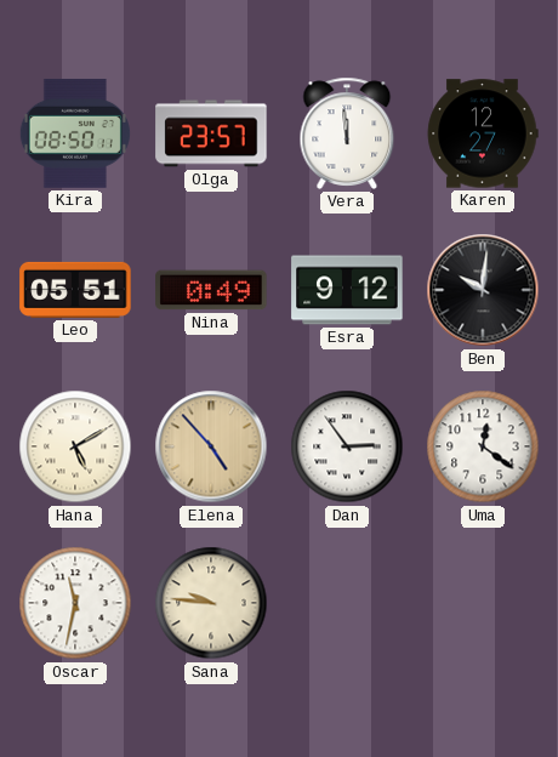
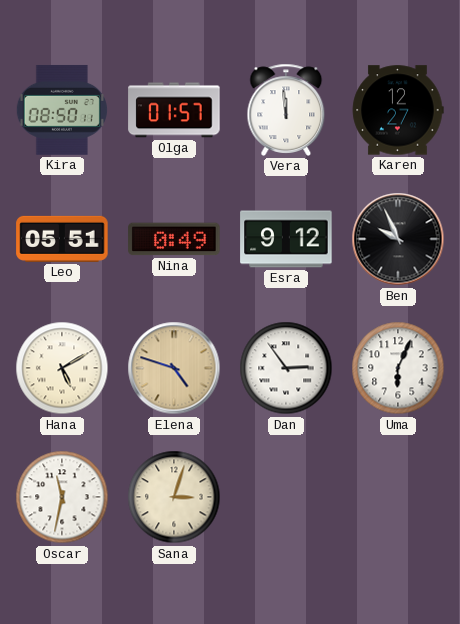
Olga: 23:57 -> 01:57
Ben: 10:01 -> 9:56
Elena: 4:53 -> 4:48
Uma: 12:21 -> 6:04
Sana: 9:46 -> 3:03
